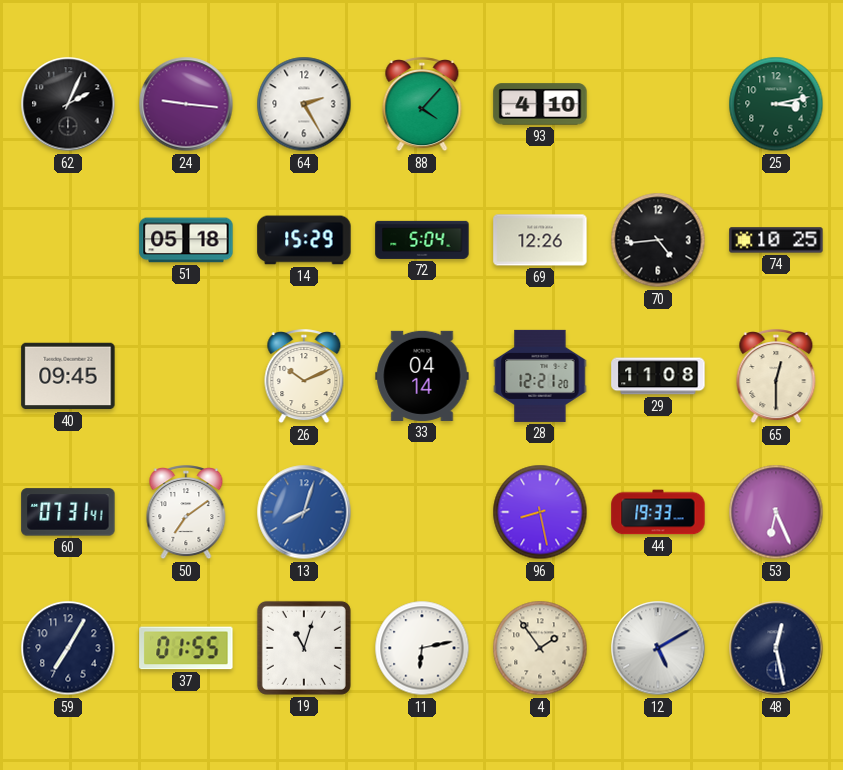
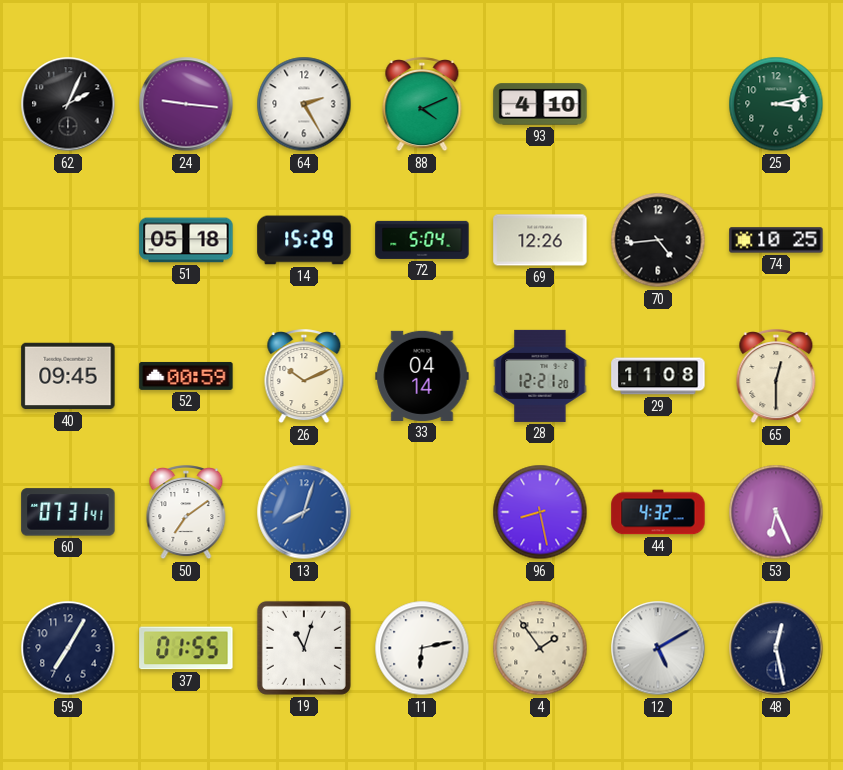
88: 4:07 -> 4:11
52: none -> 00:59
44: 19:33 -> 4:32
